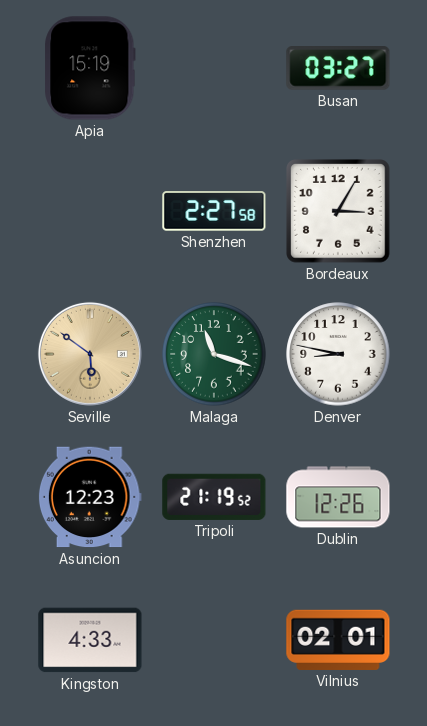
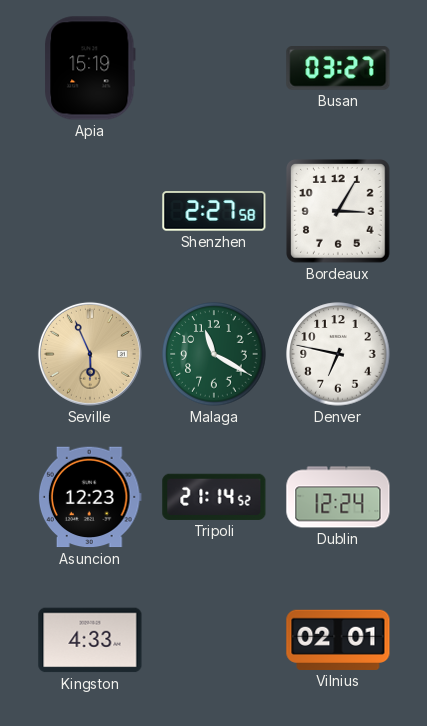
Seville: 5:51 -> 5:56
Malaga: 11:18 -> 11:20
Denver: 8:47 -> 6:47
Tripoli: 21:19 -> 21:14
Dublin: 12:26 -> 12:24
